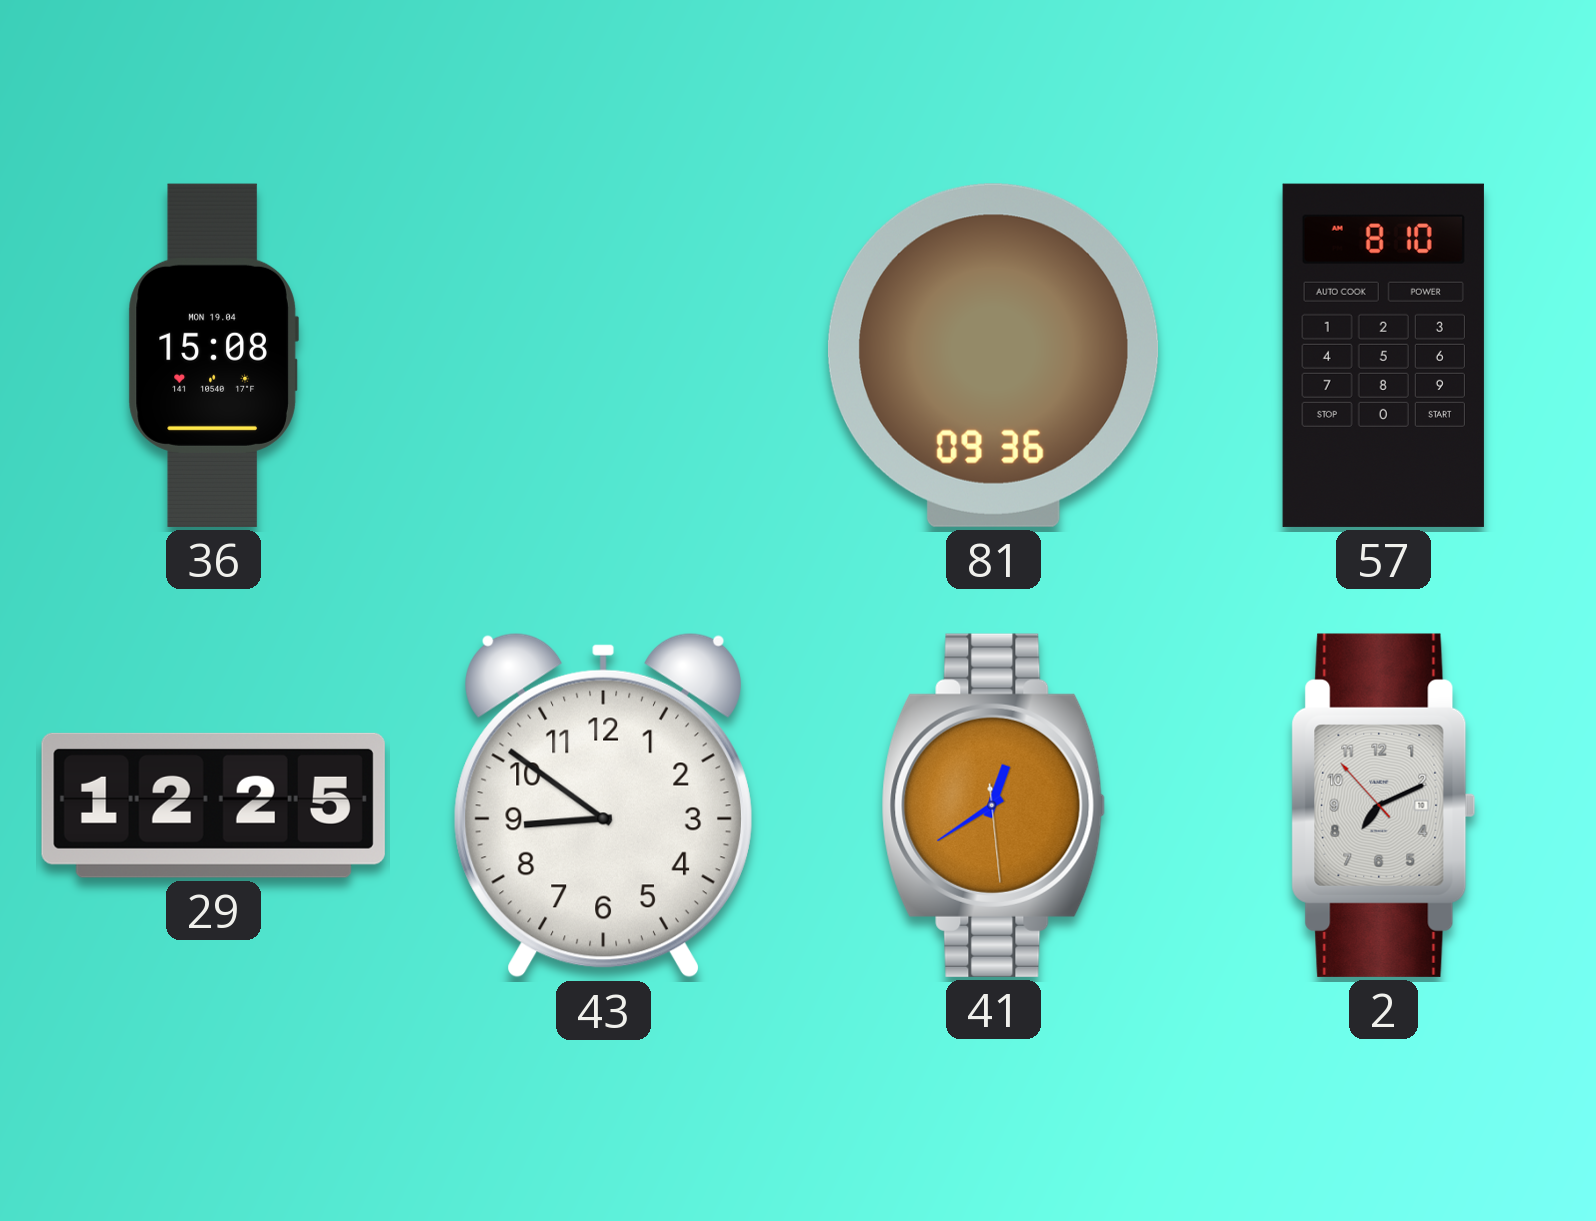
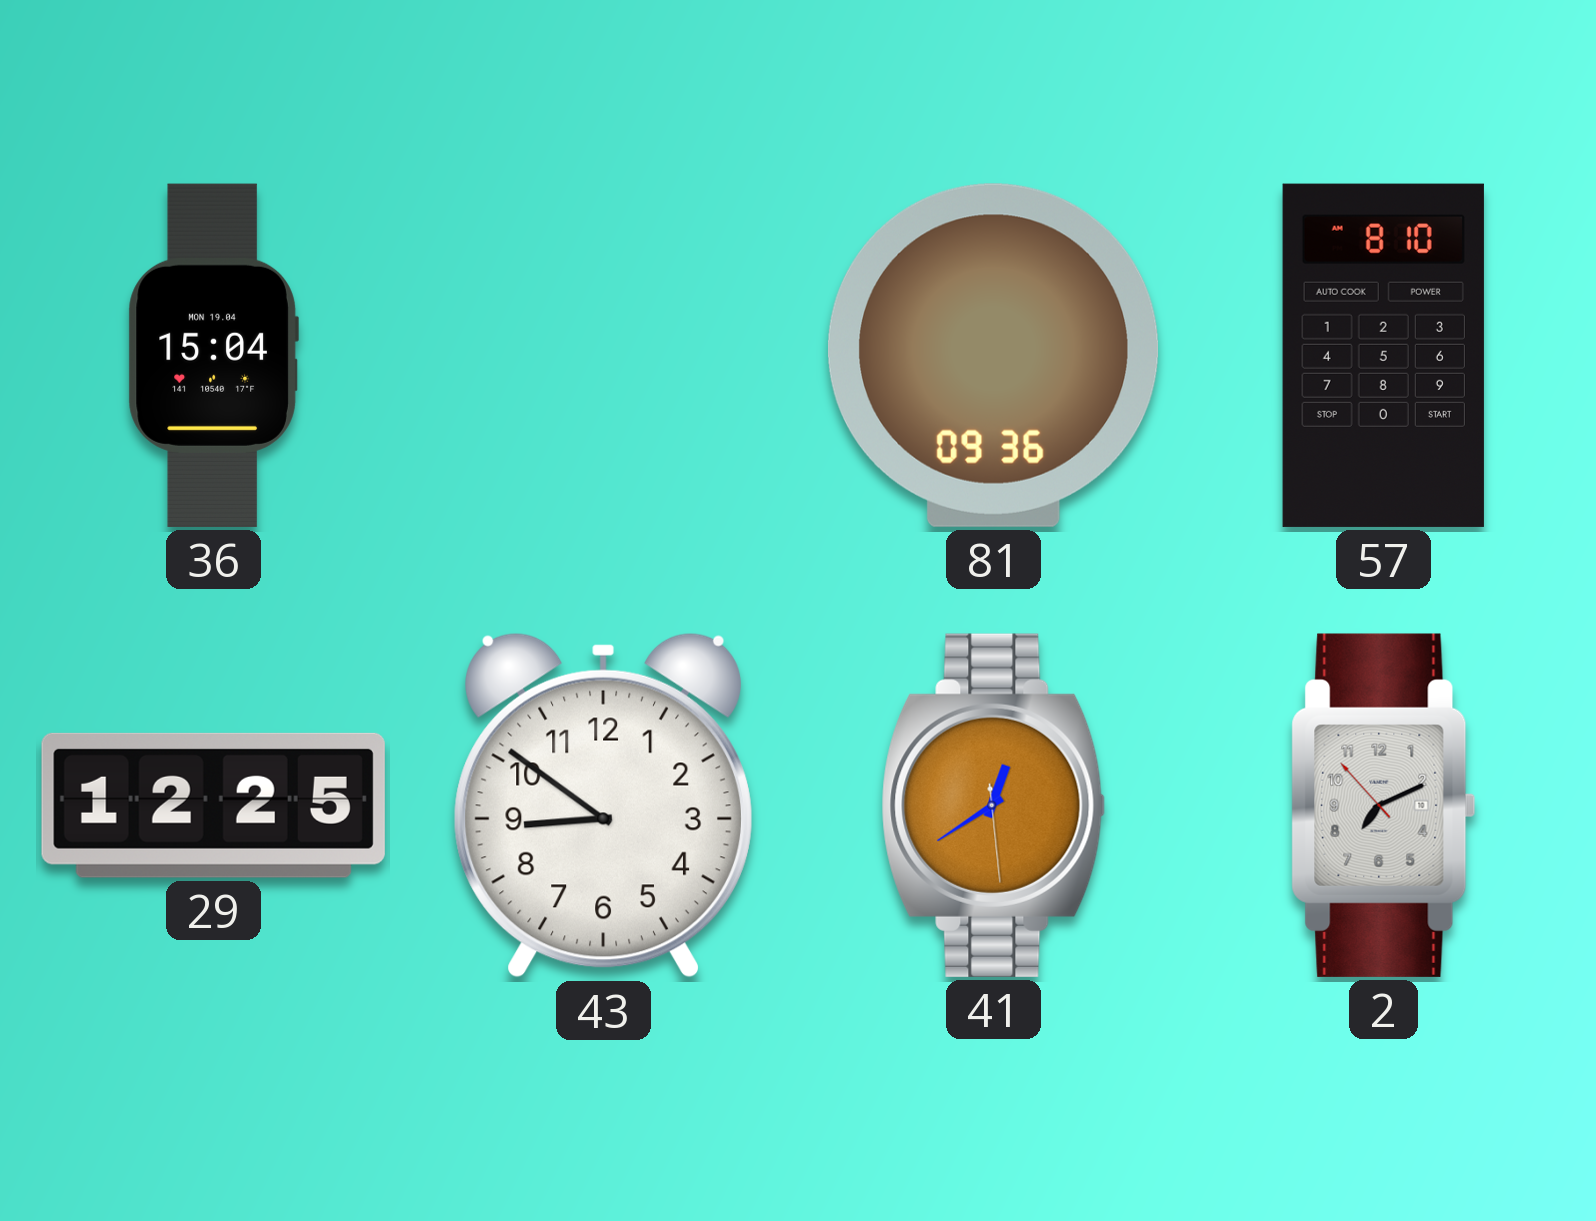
36: 15:08 -> 15:04
